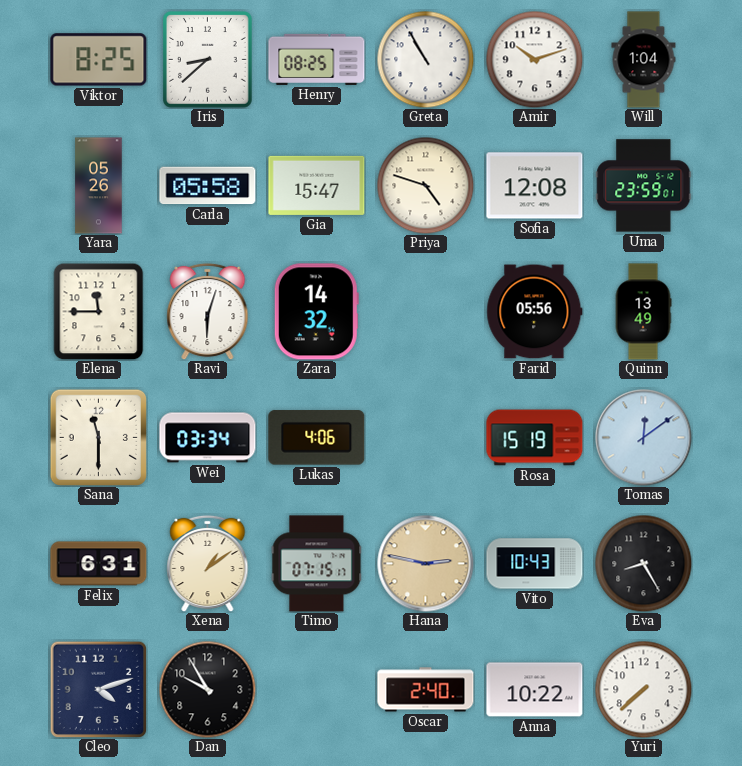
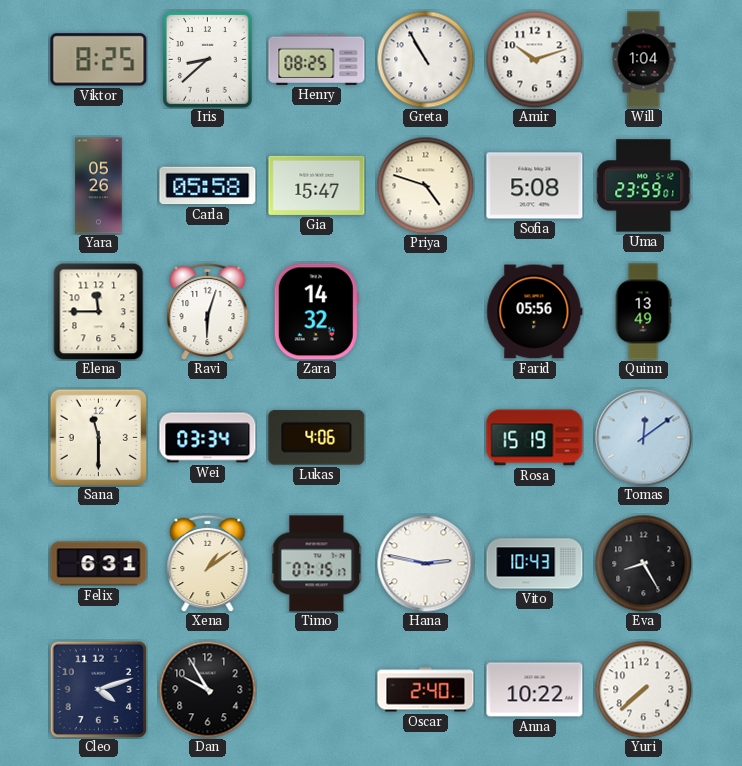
Sofia: 12:08 -> 5:08
Hana dial: champagne -> white
